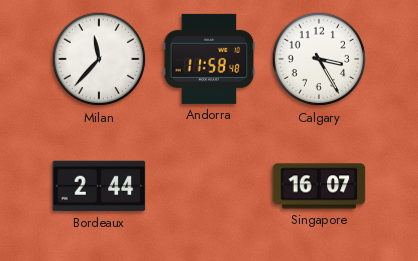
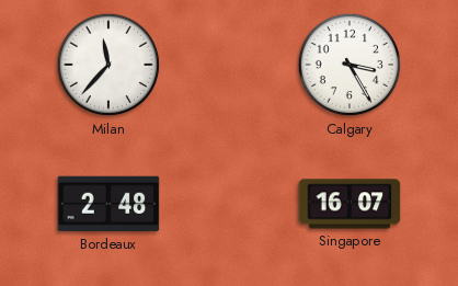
Andorra: 11:58 -> none
Bordeaux: 2:44 -> 2:48
